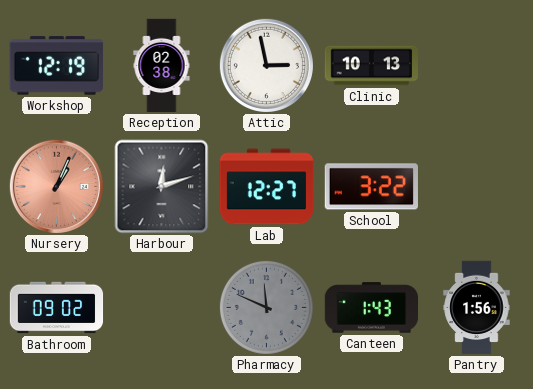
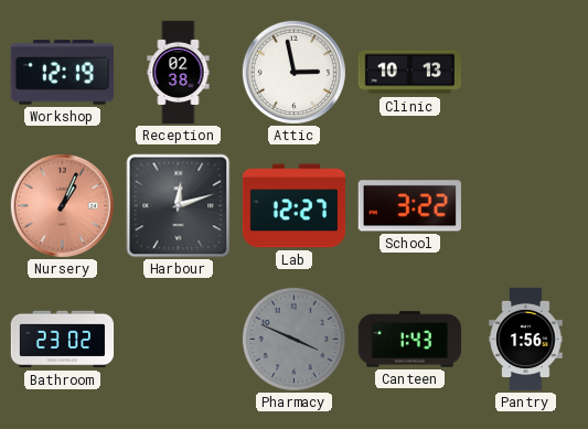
Bathroom: 09:02 -> 23:02
Pharmacy: 11:49 -> 3:49
